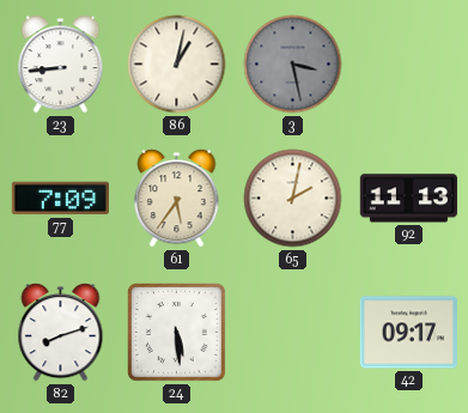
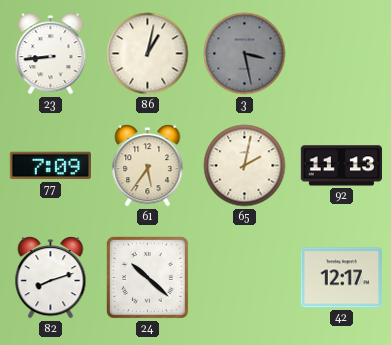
24: 5:29 -> 10:22
42: 09:17 -> 12:17
